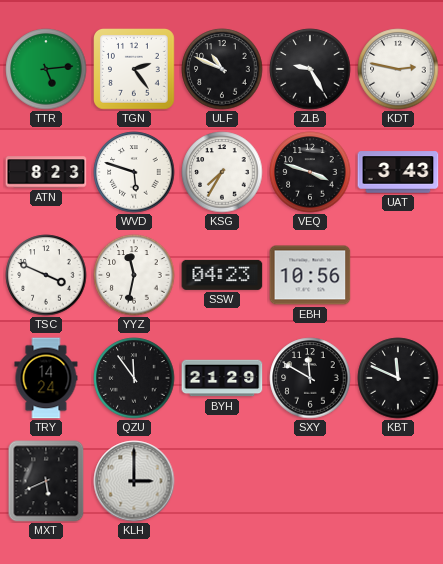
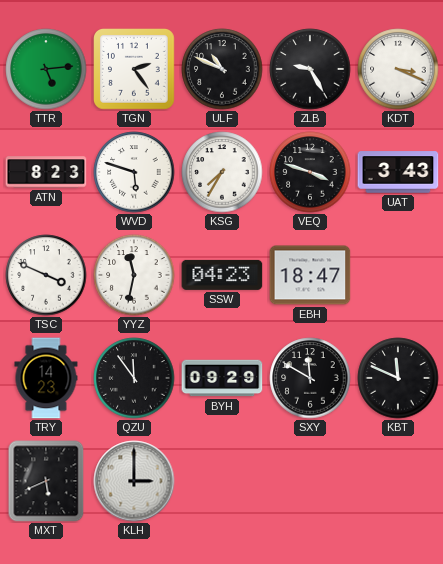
KDT: 2:47 -> 3:19
EBH: 10:56 -> 18:47
TRY: 14:24 -> 14:23
BYH: 21:29 -> 09:29
